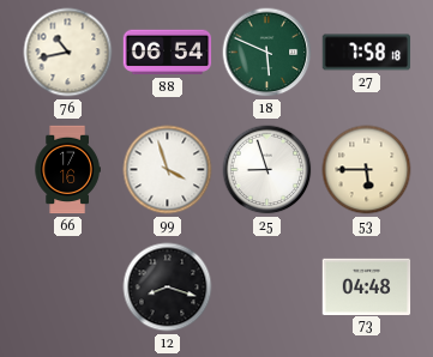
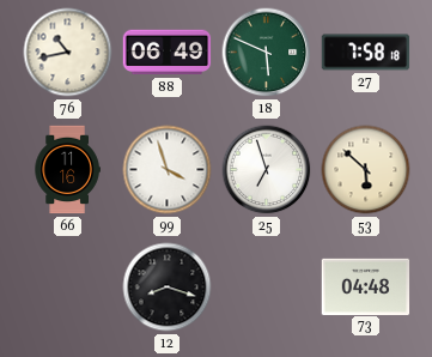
88: 06:54 -> 06:49
66: 17:16 -> 11:16
25: 8:57 -> 6:57
53: 5:45 -> 5:52
